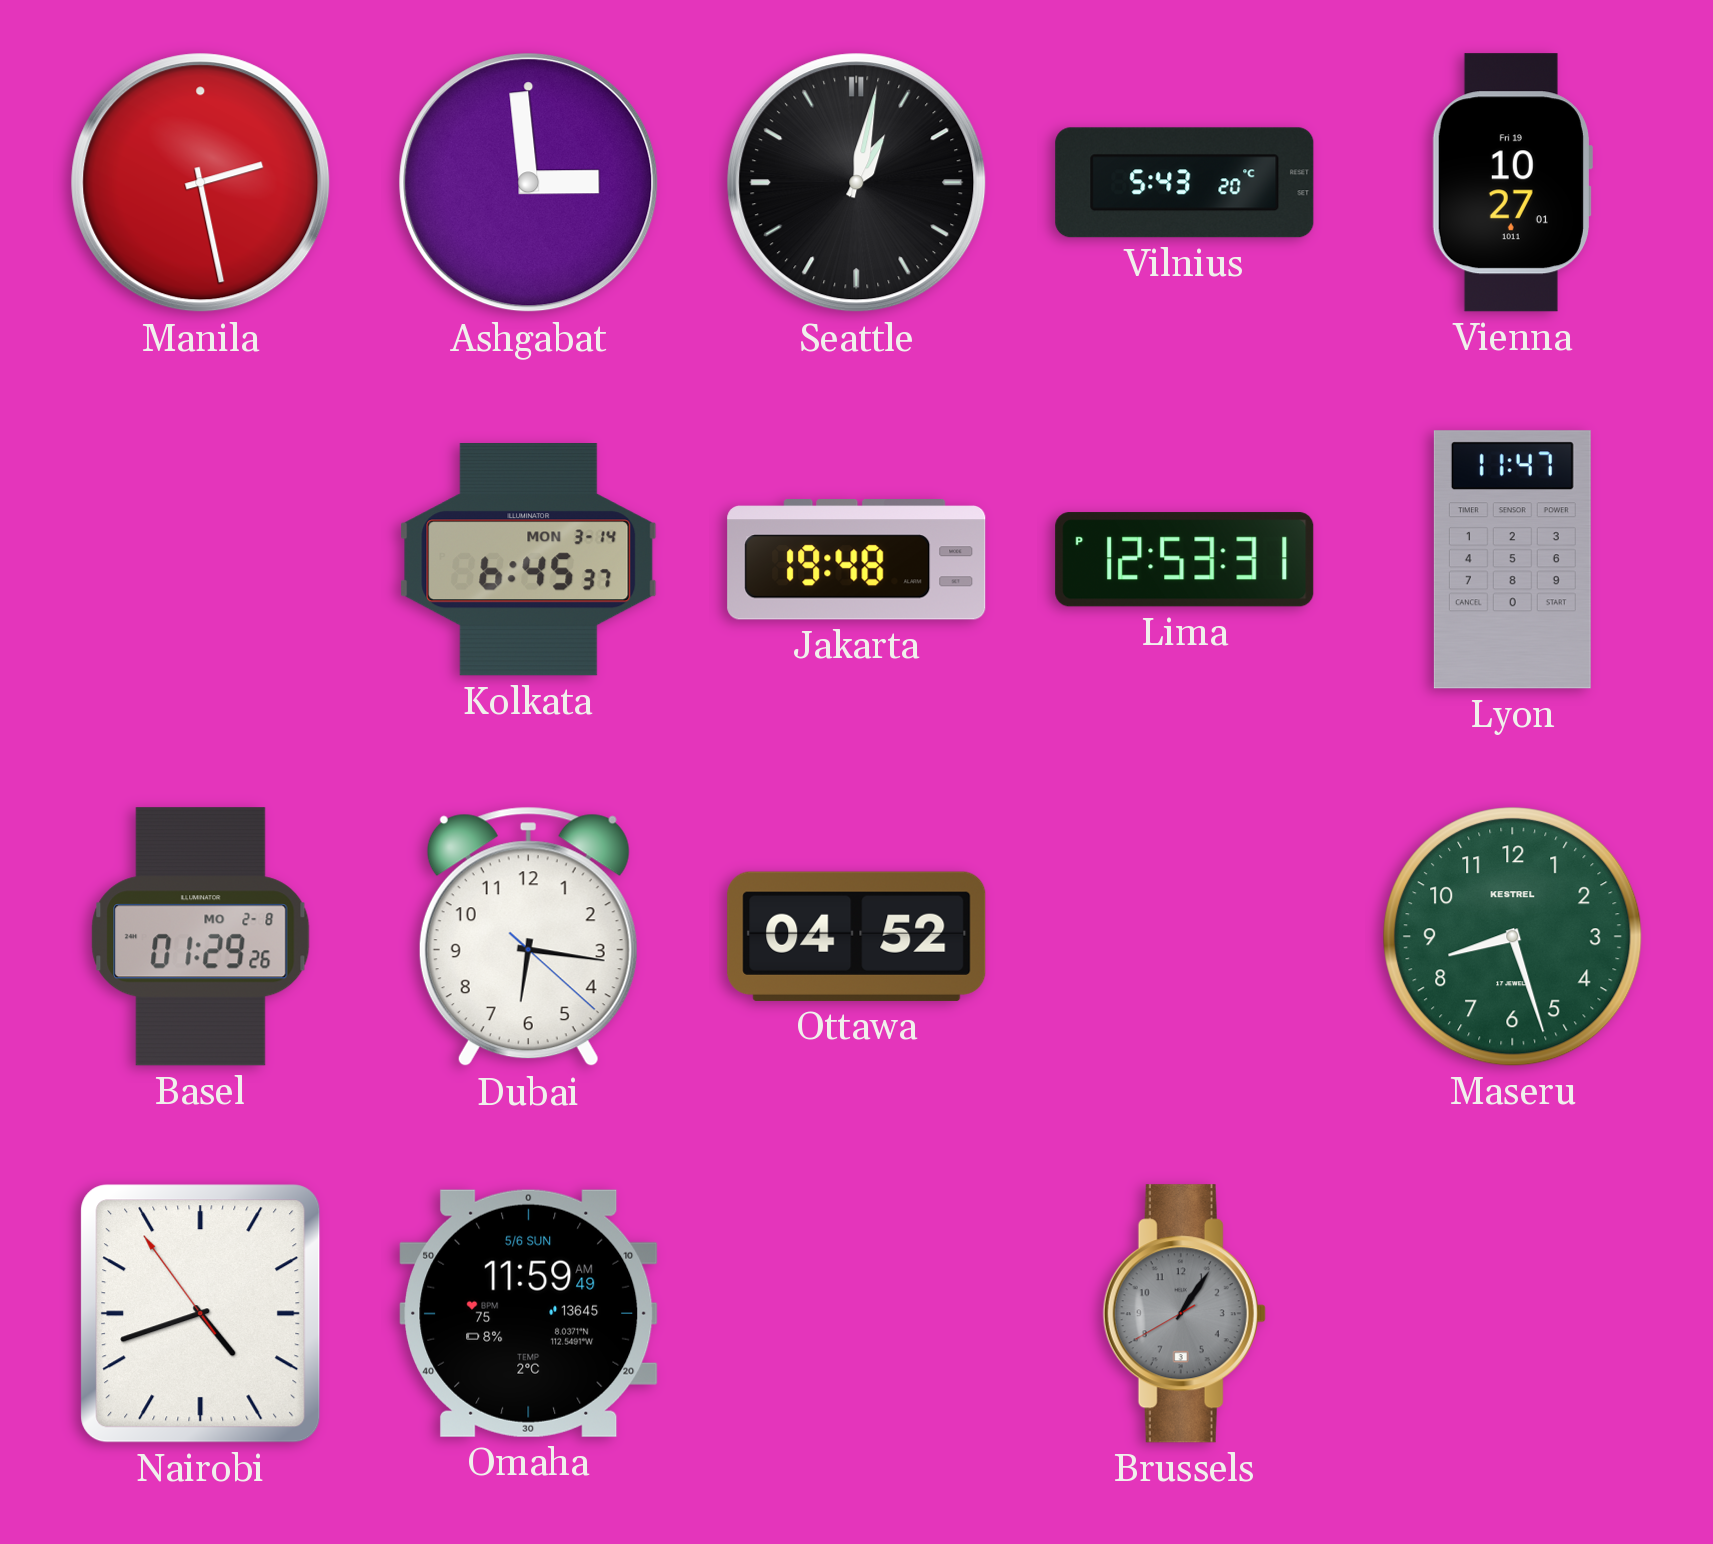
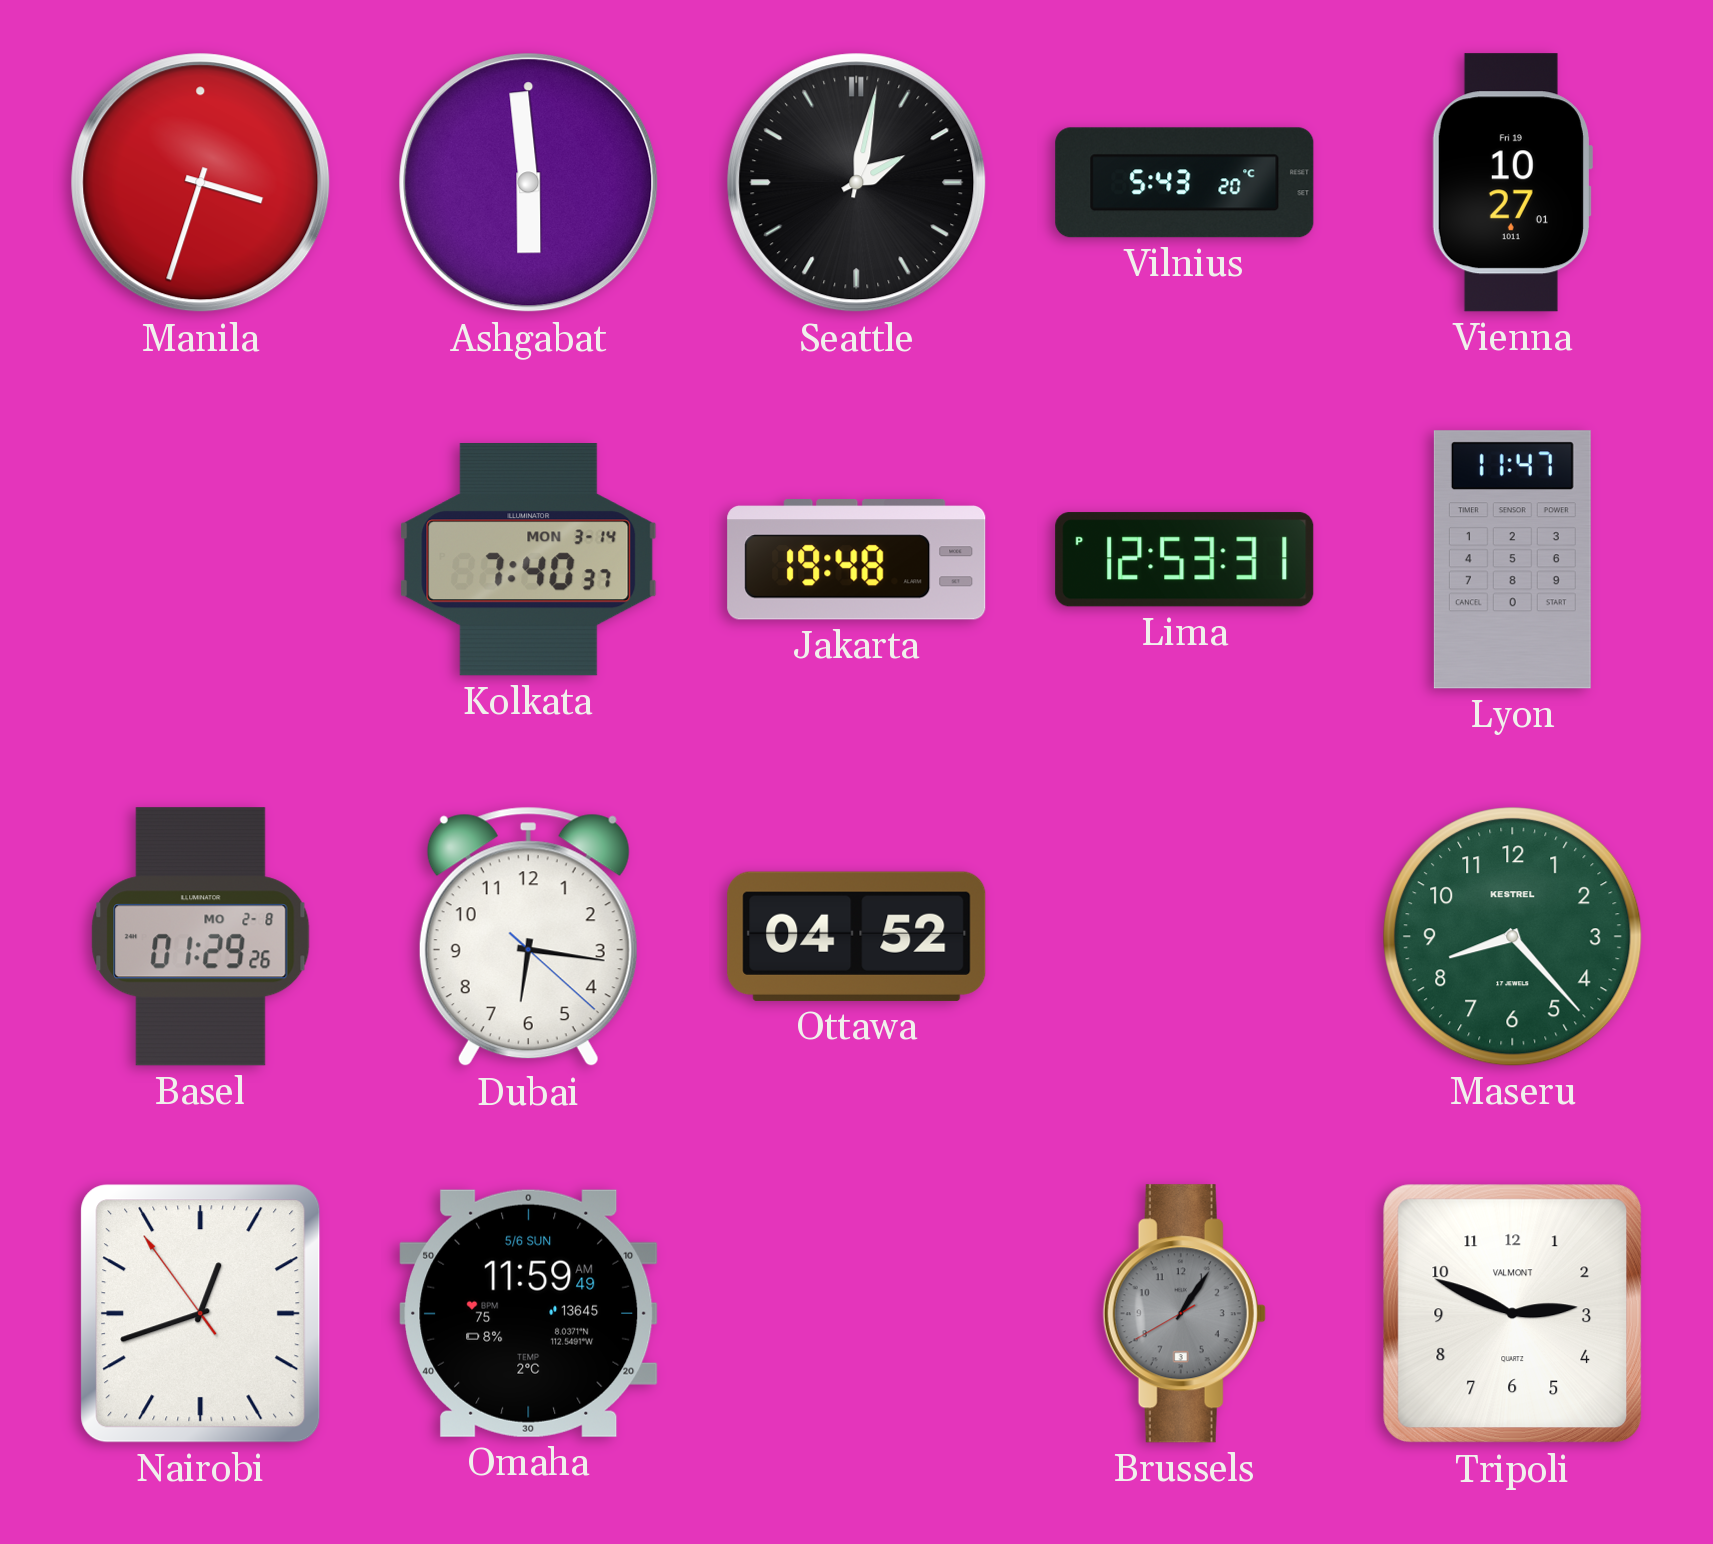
Manila: 2:28 -> 3:33
Ashgabat: 2:59 -> 5:59
Seattle: 1:02 -> 2:02
Kolkata: 6:45 -> 7:40
Maseru: 8:27 -> 8:23
Nairobi: 4:41 -> 12:41
Tripoli: none -> 2:49
